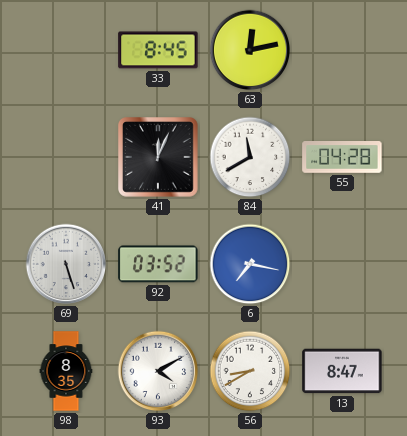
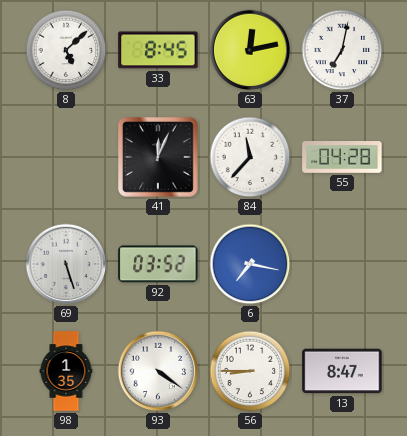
8: none -> 5:08
37: none -> 7:02
84: 11:40 -> 11:37
98: 8:35 -> 1:35
93: 4:10 -> 4:21
56: 8:40 -> 8:45
